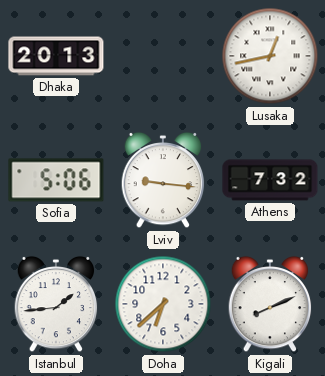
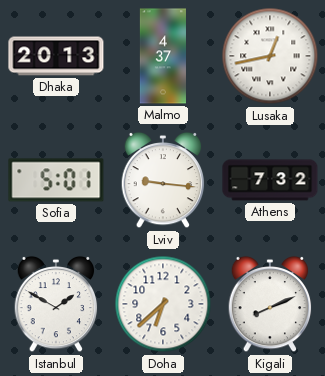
Malmo: none -> 4:37
Sofia: 5:06 -> 5:01
Istanbul: 1:44 -> 1:50
